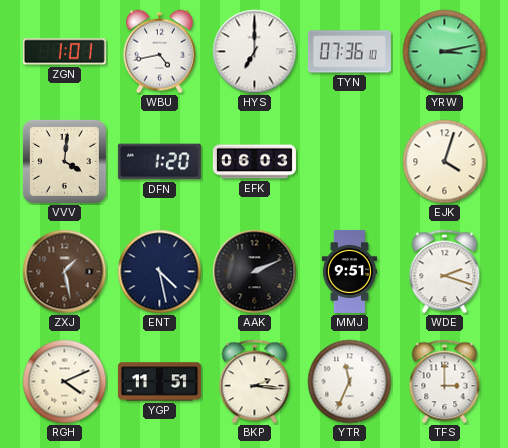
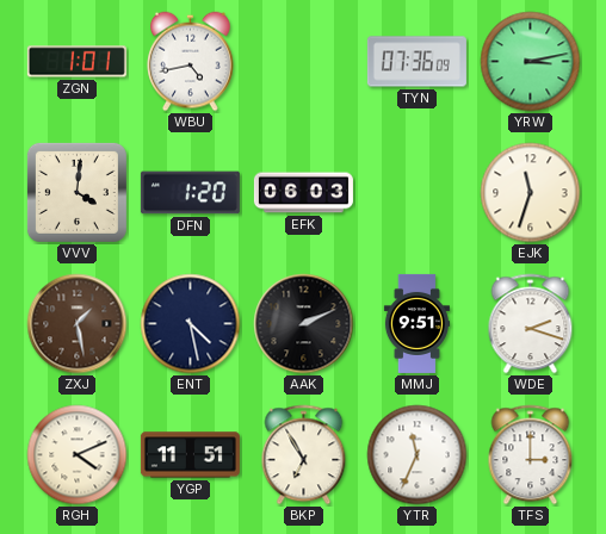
HYS: 7:00 -> none
TYN: 07:36:10 -> 07:36:09
EJK: 4:03 -> 11:33
BKP: 2:16 -> 6:55
